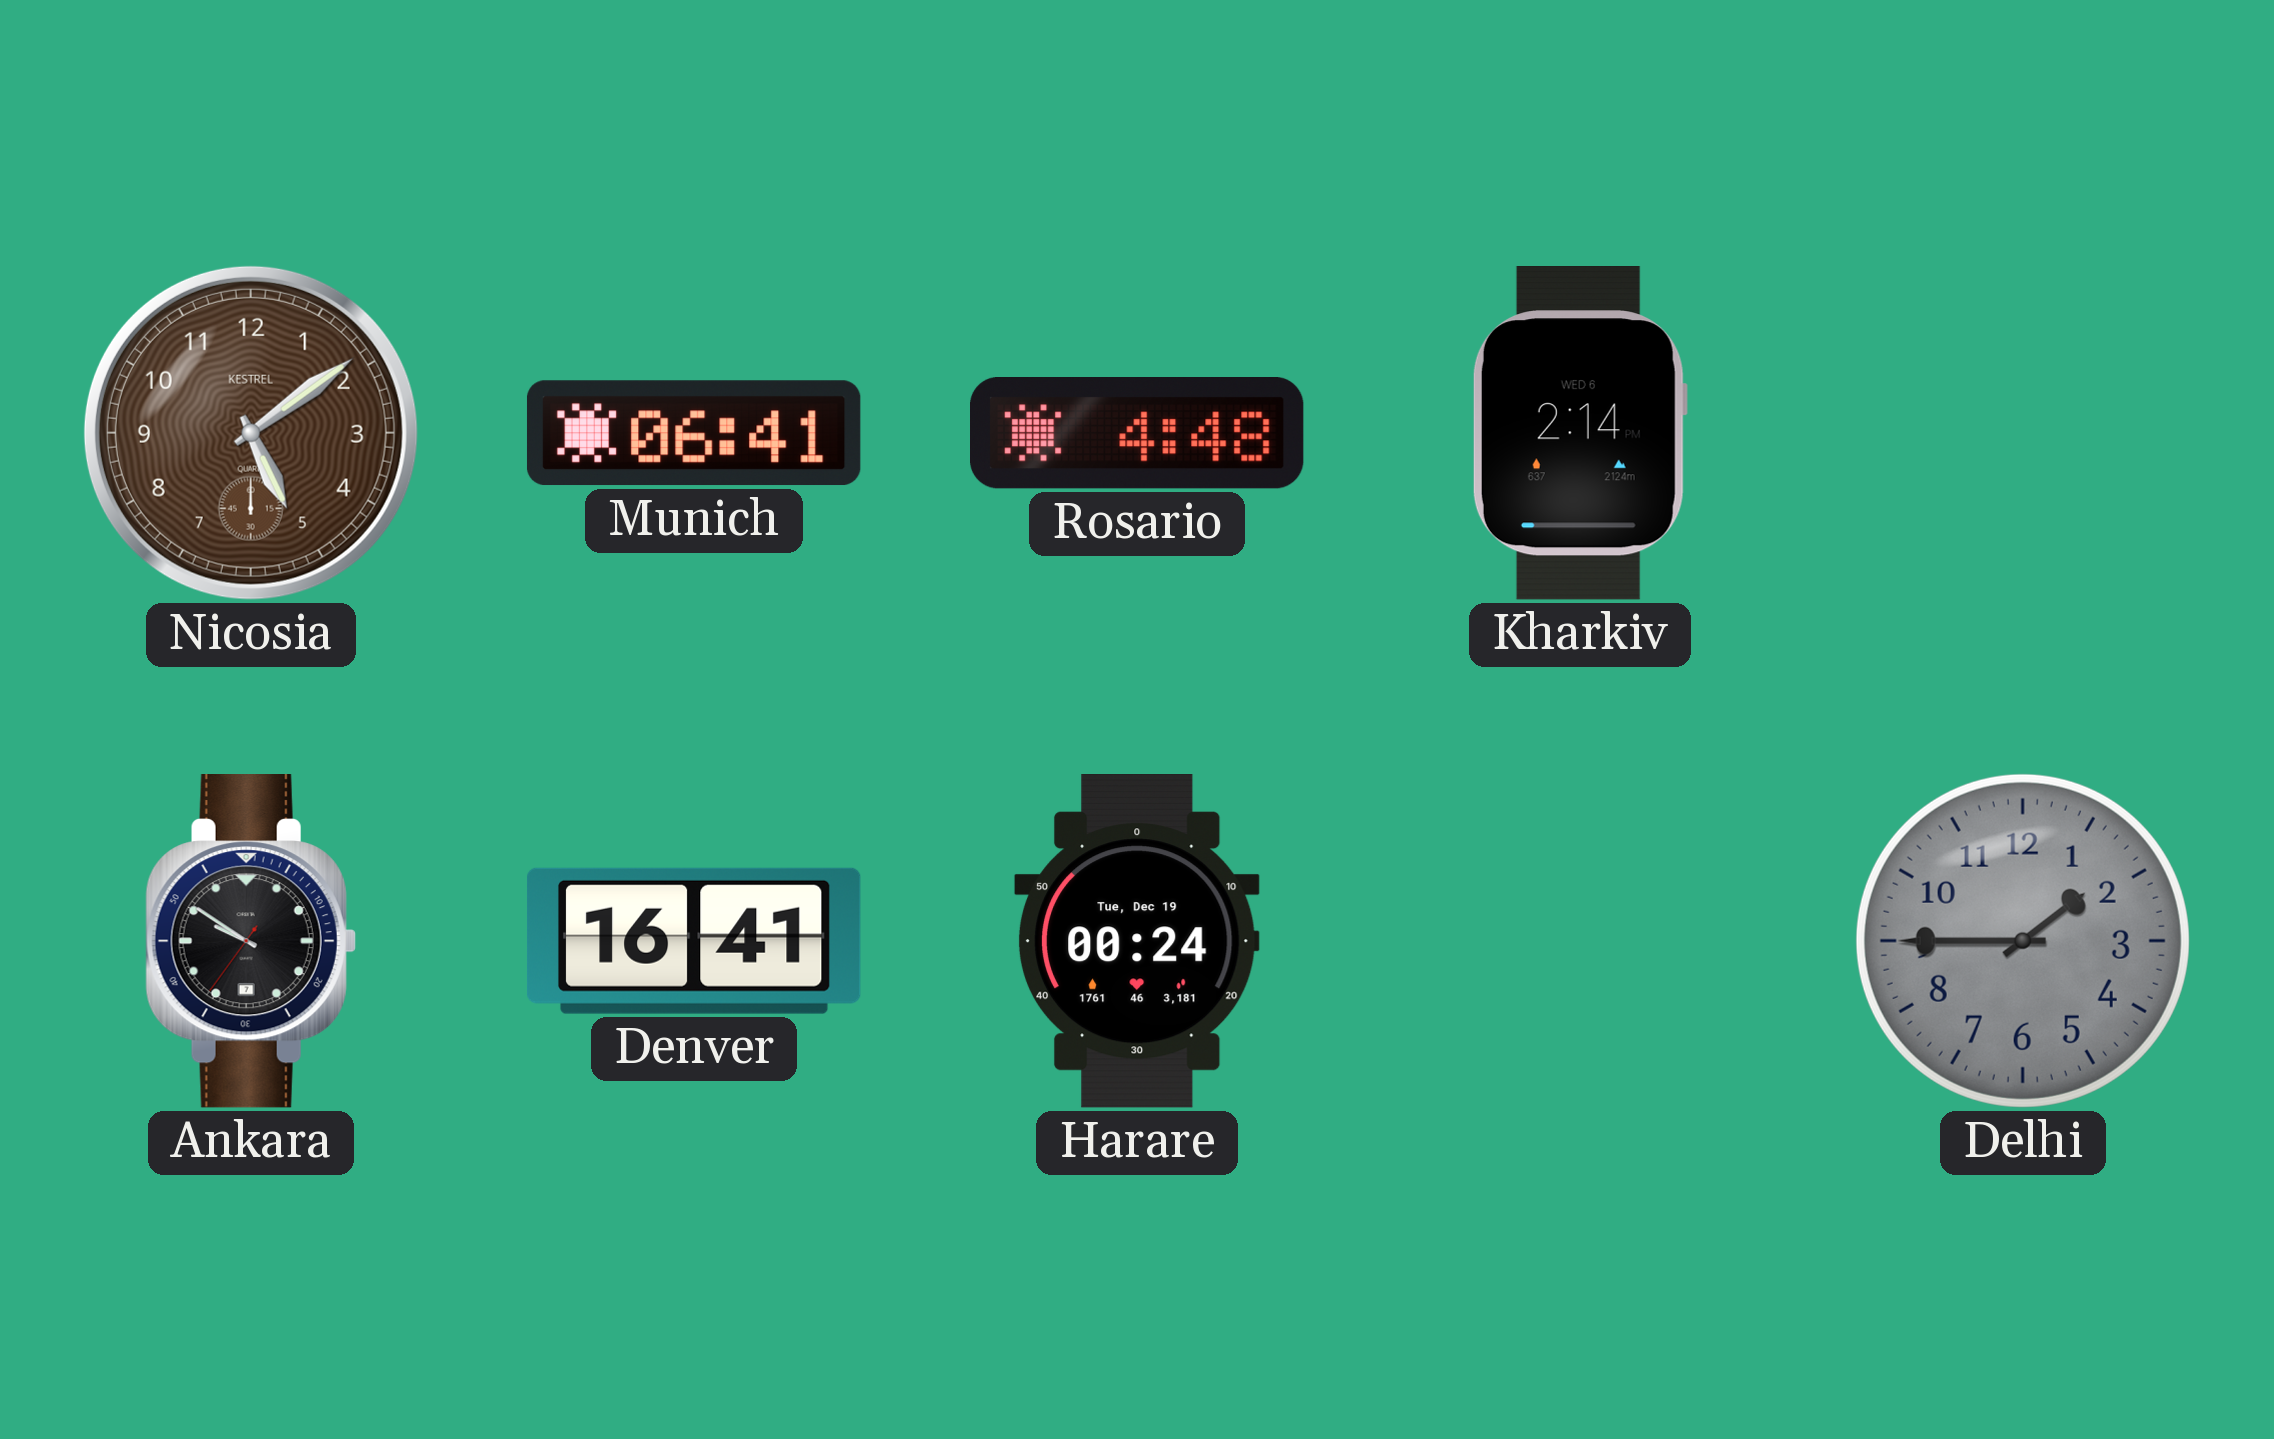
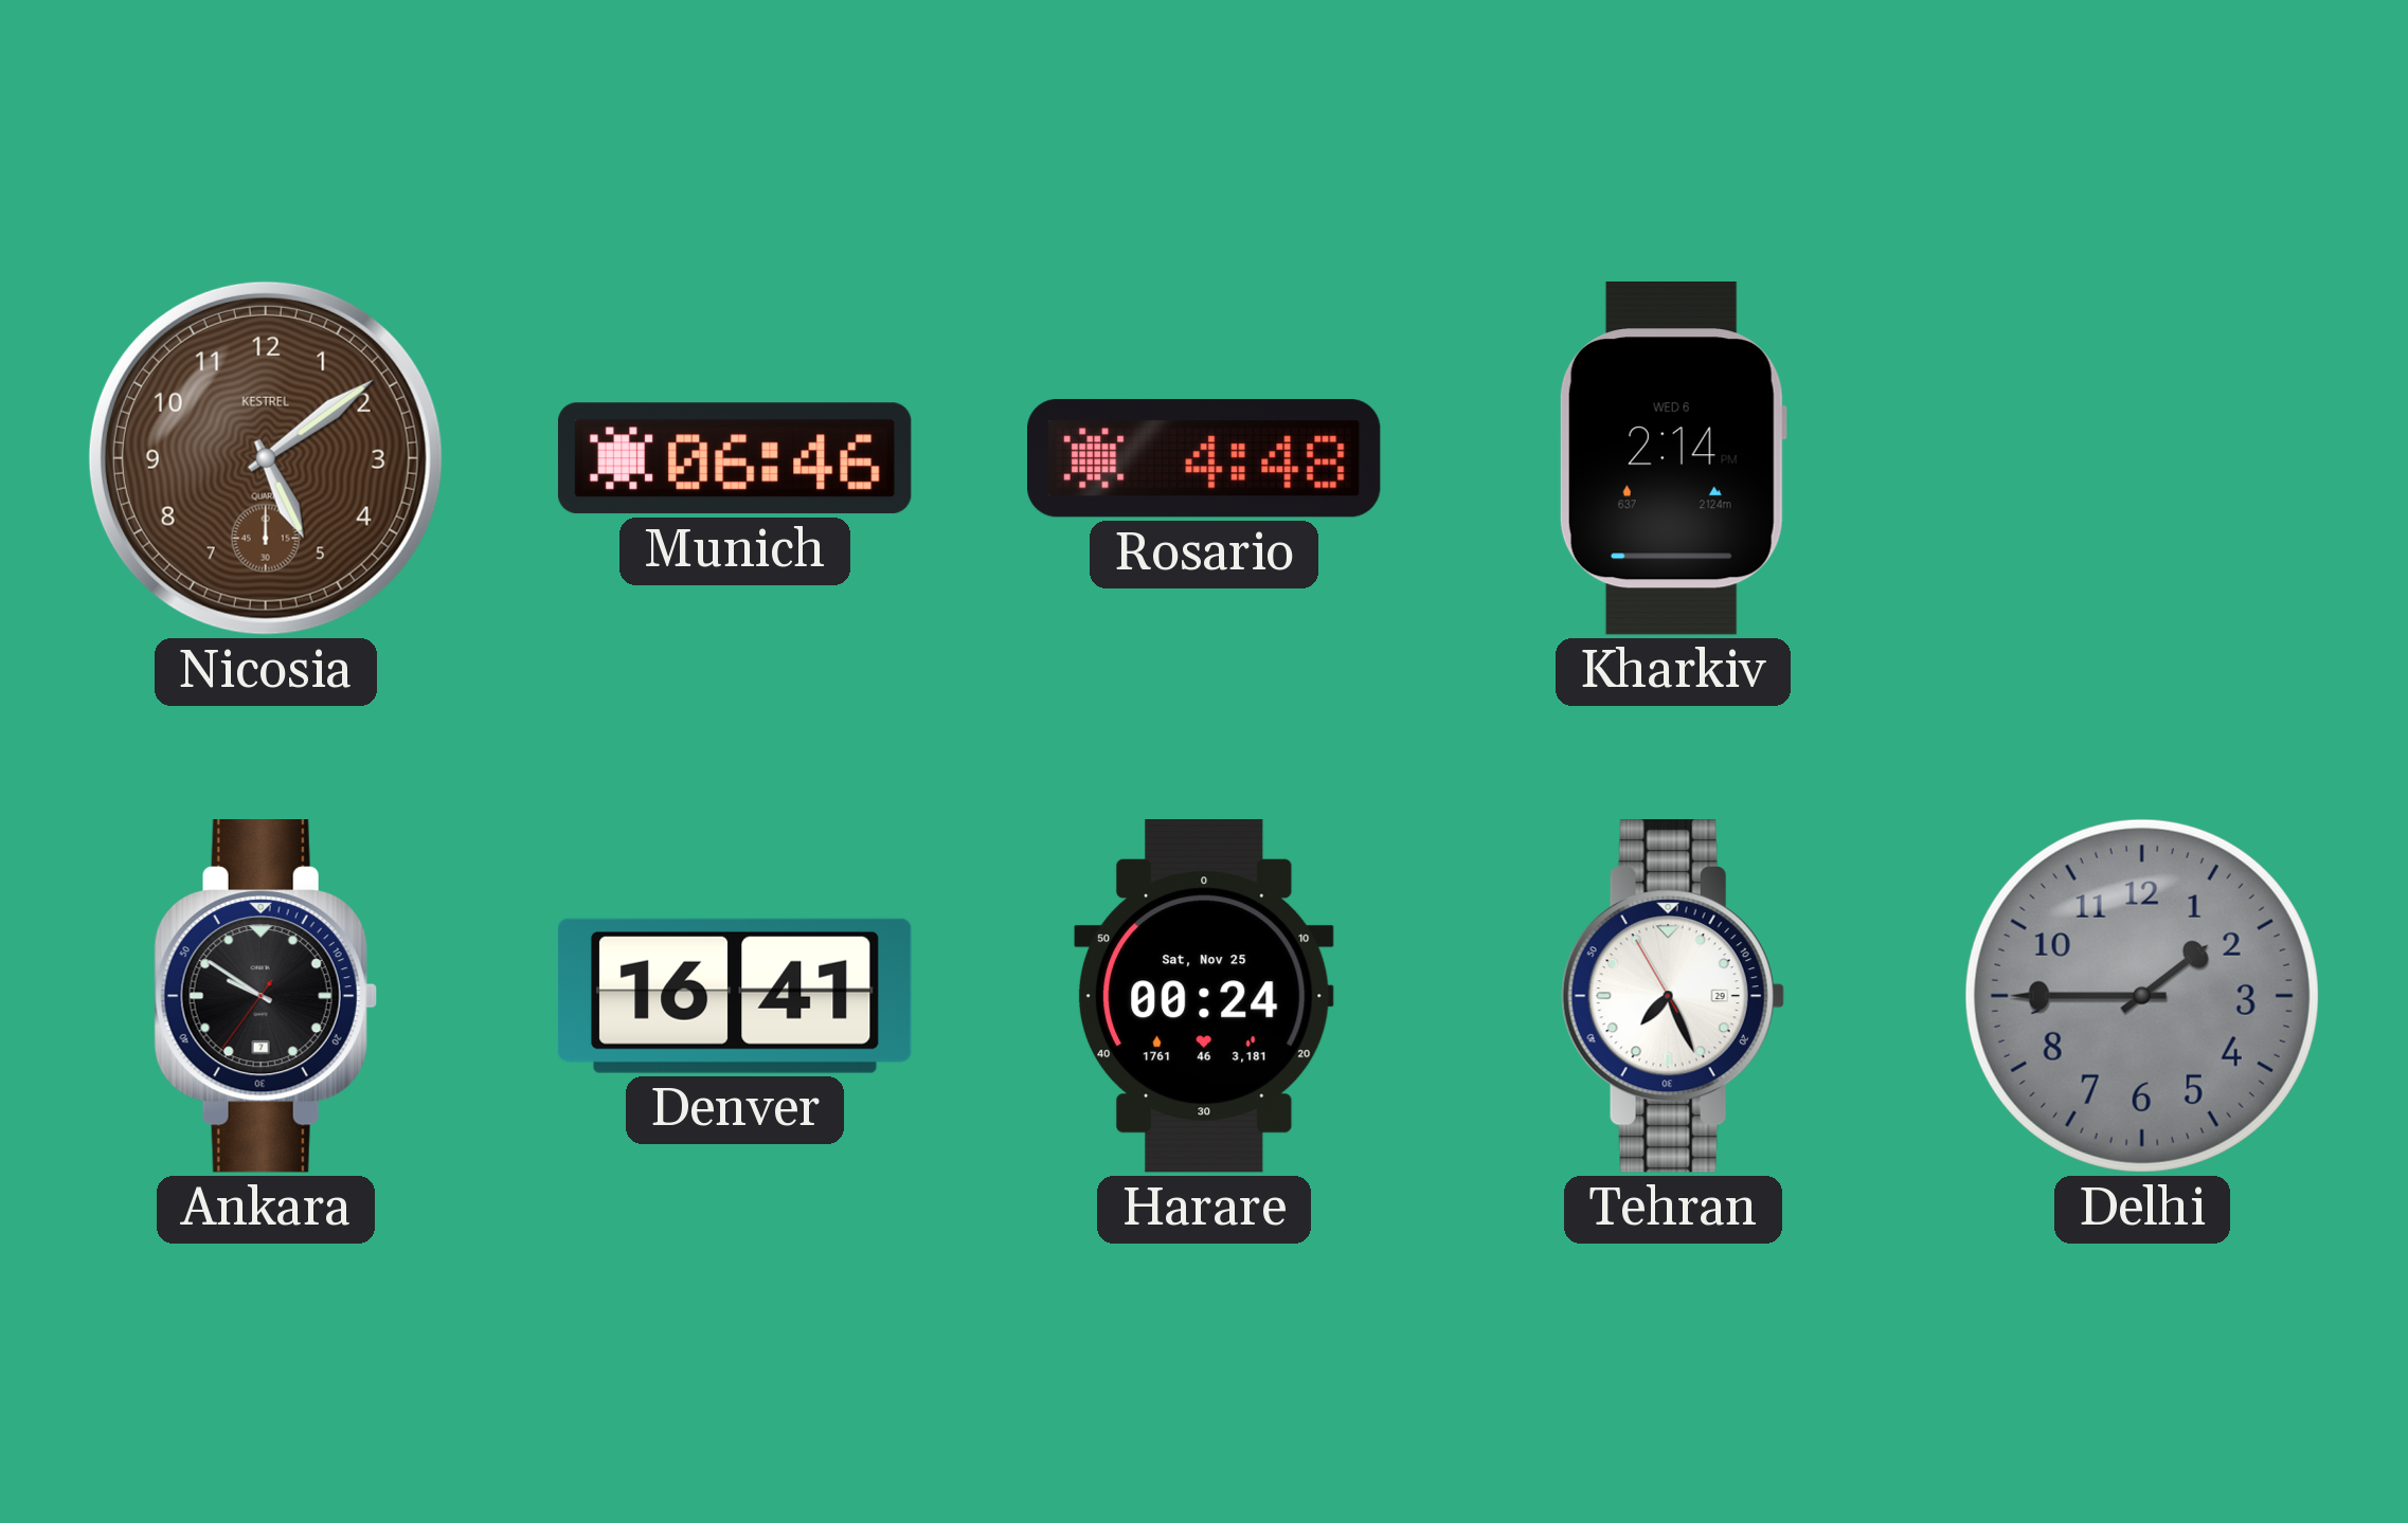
Munich: 06:41 -> 06:46
Harare date: Tue, Dec 19 -> Sat, Nov 25
Tehran: none -> 7:25
